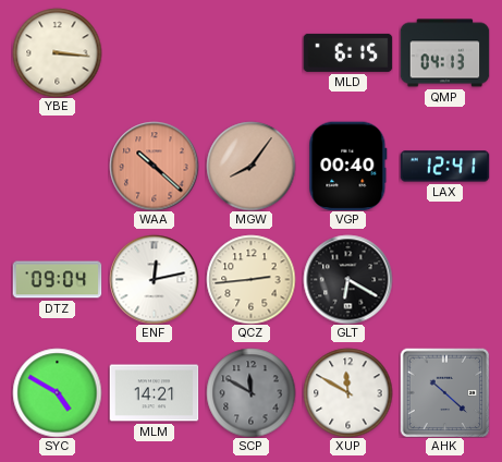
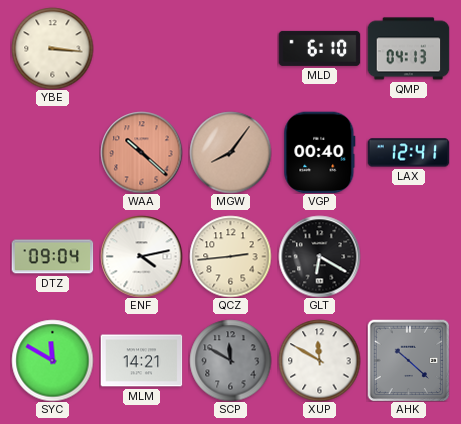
MLD: 6:15 -> 6:10
ENF: 12:13 -> 4:13
SYC: 4:50 -> 11:50
